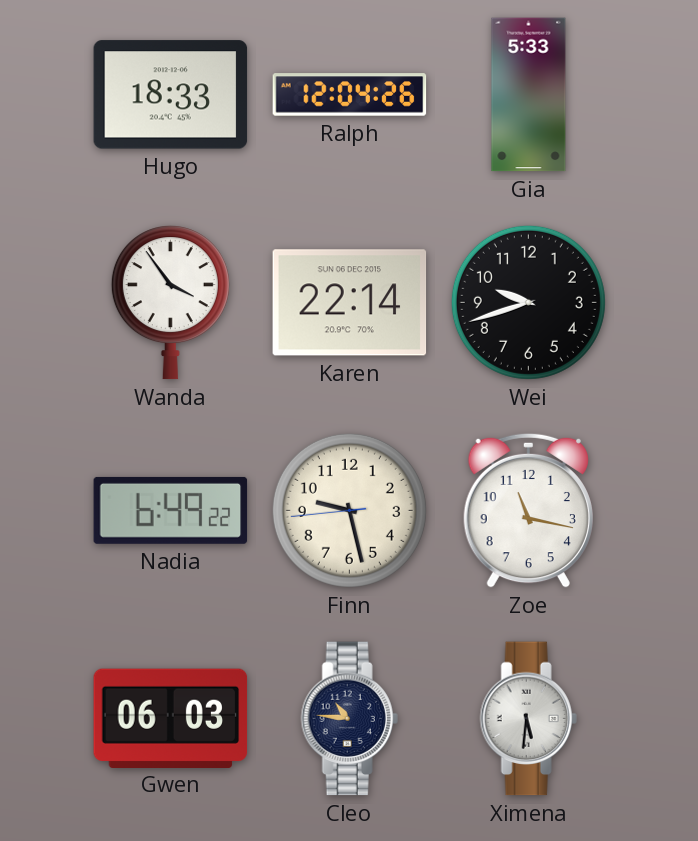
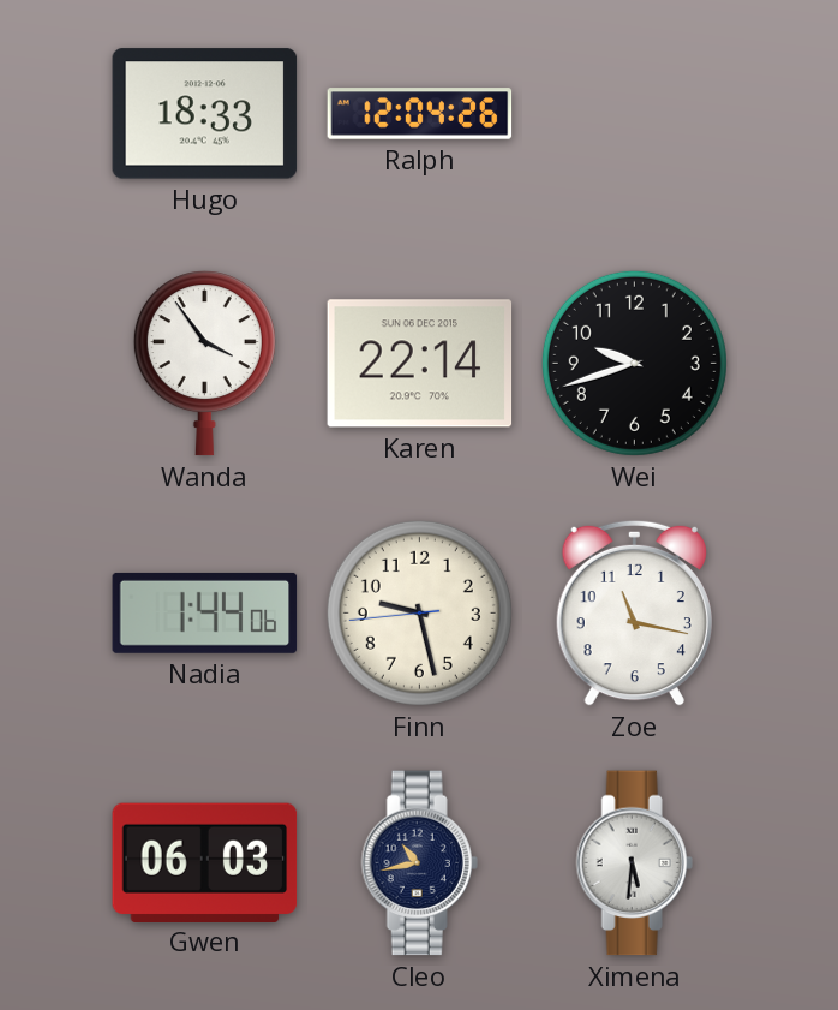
Gia: 5:33 -> none
Nadia: 6:49 -> 1:44
Cleo: 10:46 -> 10:43
